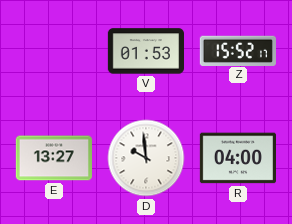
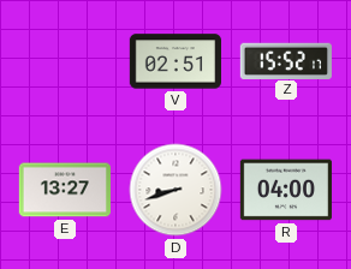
V: 01:53 -> 02:51
D: 9:59 -> 8:42
